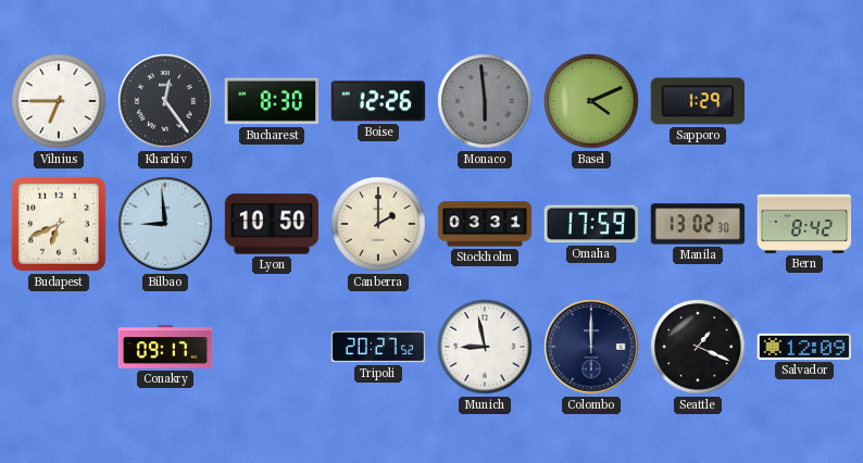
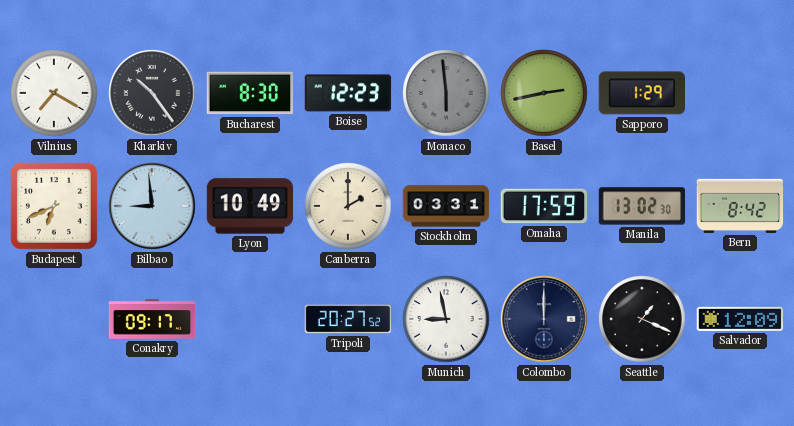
Vilnius: 6:45 -> 7:20
Kharkiv: 12:24 -> 10:24
Boise: 12:26 -> 12:23
Basel: 4:11 -> 2:43
Lyon: 10:50 -> 10:49
